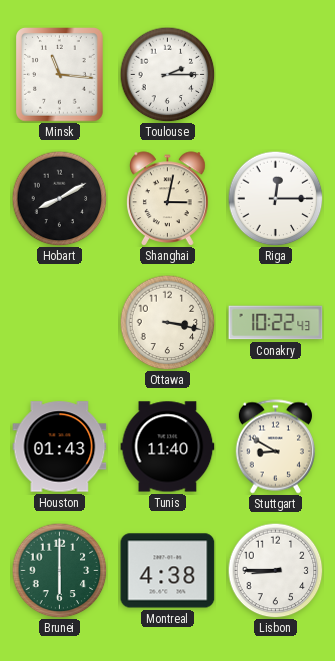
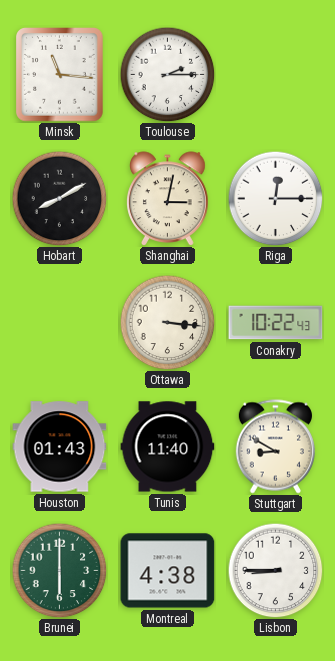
Ottawa: 3:17 -> 3:16
